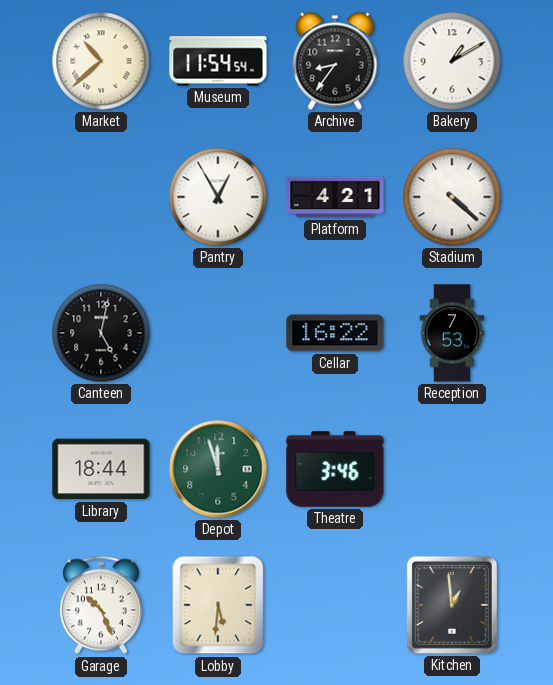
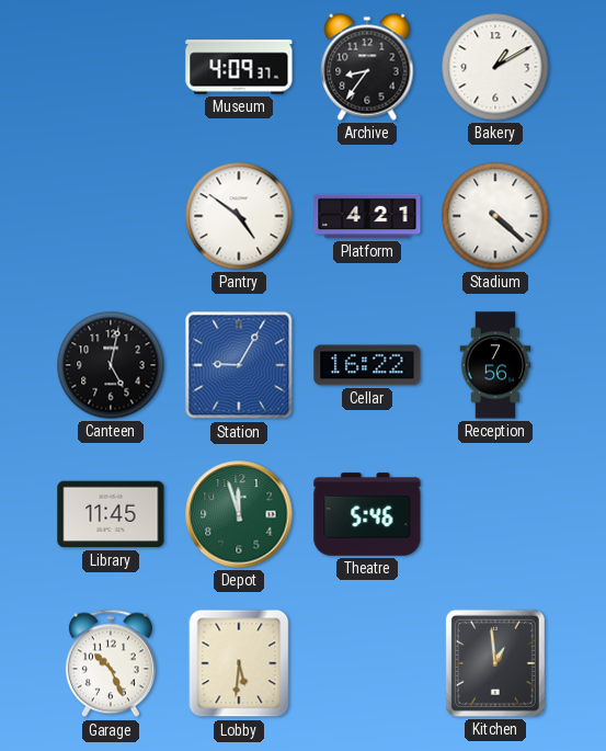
Market: 10:38 -> none
Museum: 11:54 -> 4:09
Pantry: 12:55 -> 4:51
Station: none -> 9:05
Reception: 7:53 -> 7:56
Library: 18:44 -> 11:45
Theatre: 3:46 -> 5:46
